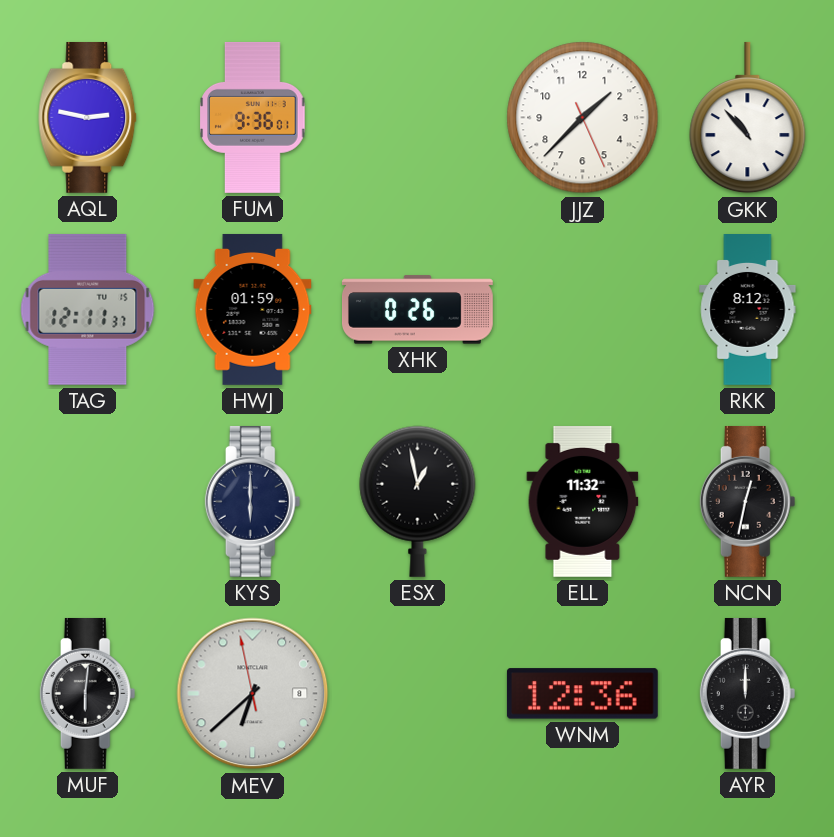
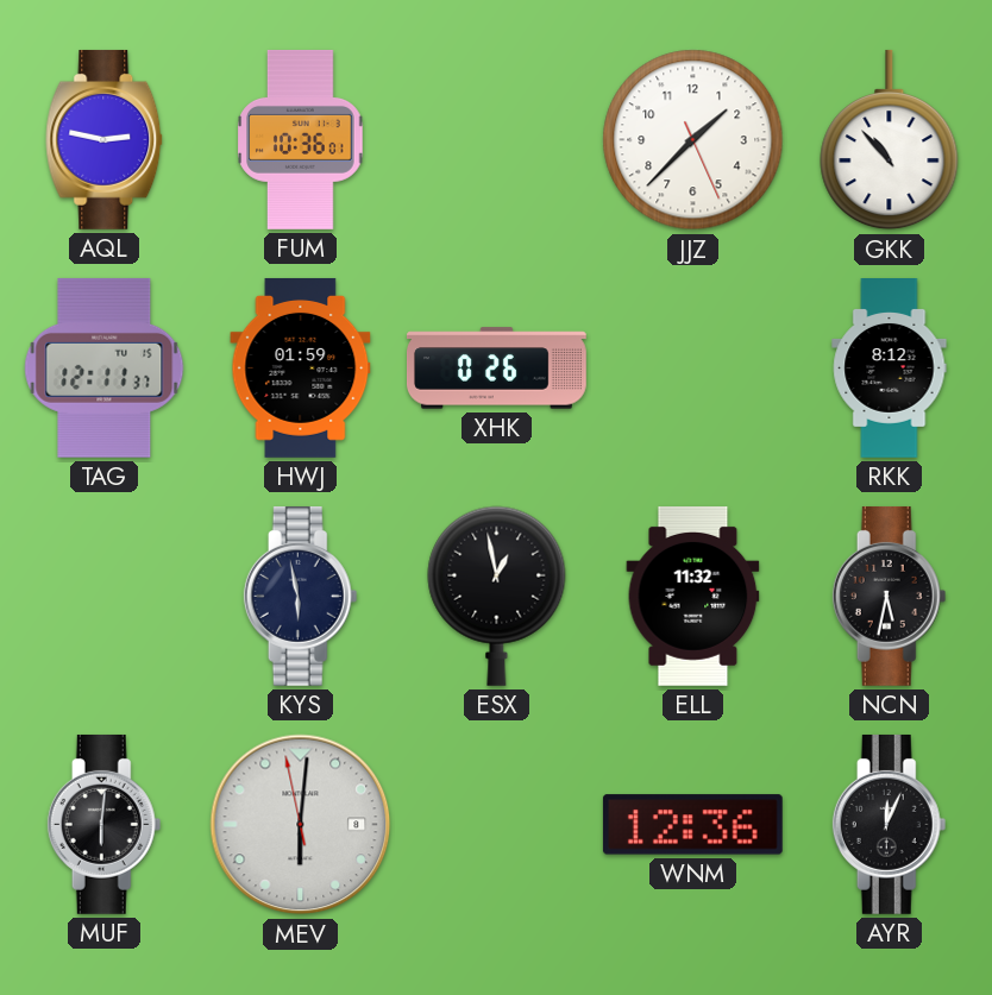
FUM: 9:36 -> 10:36
KYS: 6:00 -> 5:58
NCN: 12:32 -> 5:32
MEV: 6:37 -> 6:00
AYR: 12:00 -> 12:04
